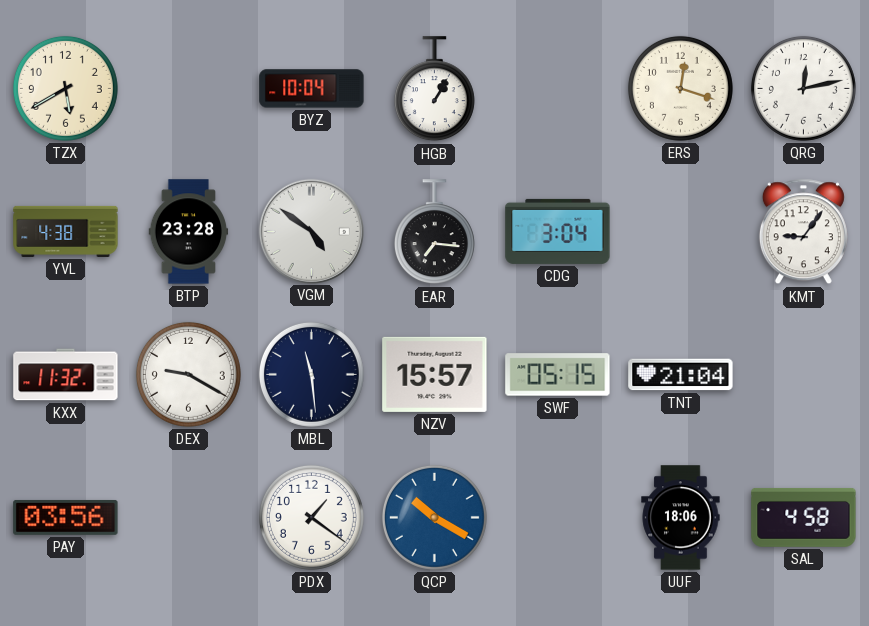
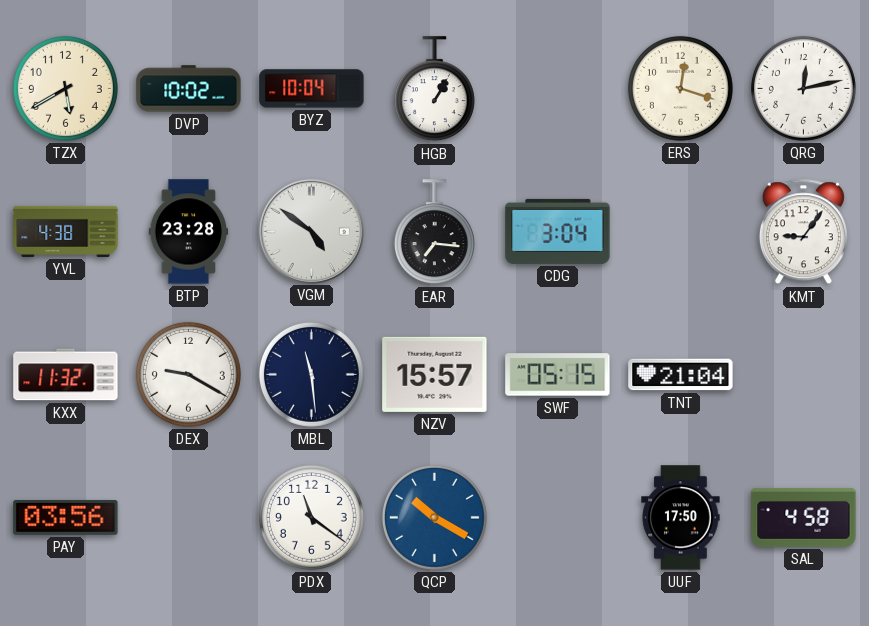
DVP: none -> 10:02
PDX: 1:21 -> 11:21
UUF: 18:06 -> 17:50
